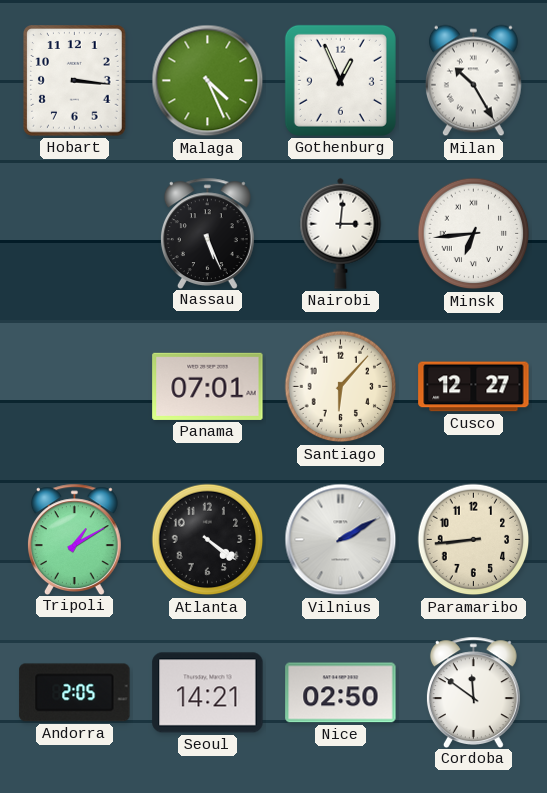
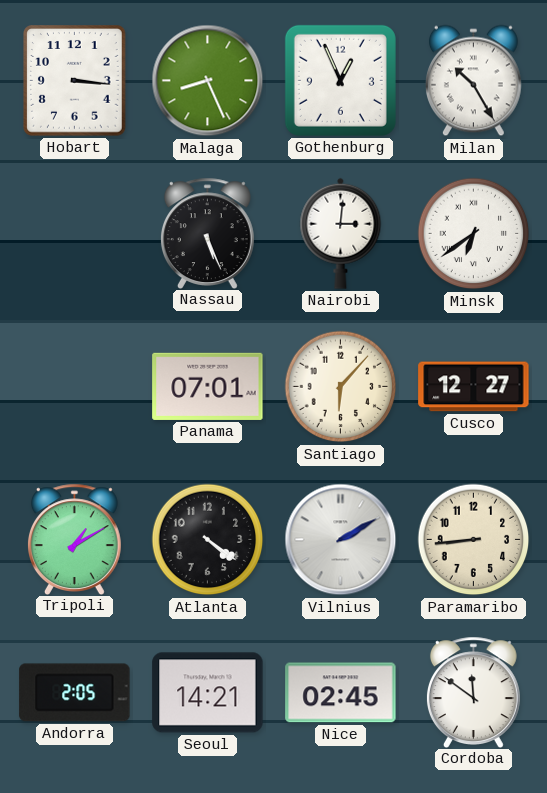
Malaga: 4:26 -> 8:26
Minsk: 6:44 -> 6:39
Nice: 02:50 -> 02:45
